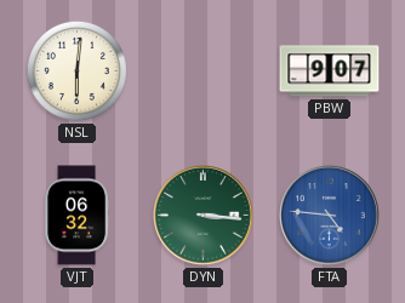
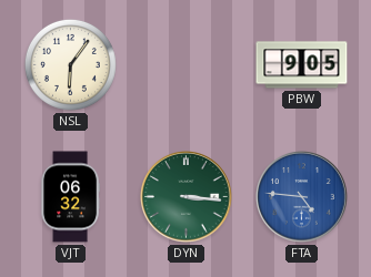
NSL: 6:01 -> 6:06
PBW: 9:07 -> 9:05
